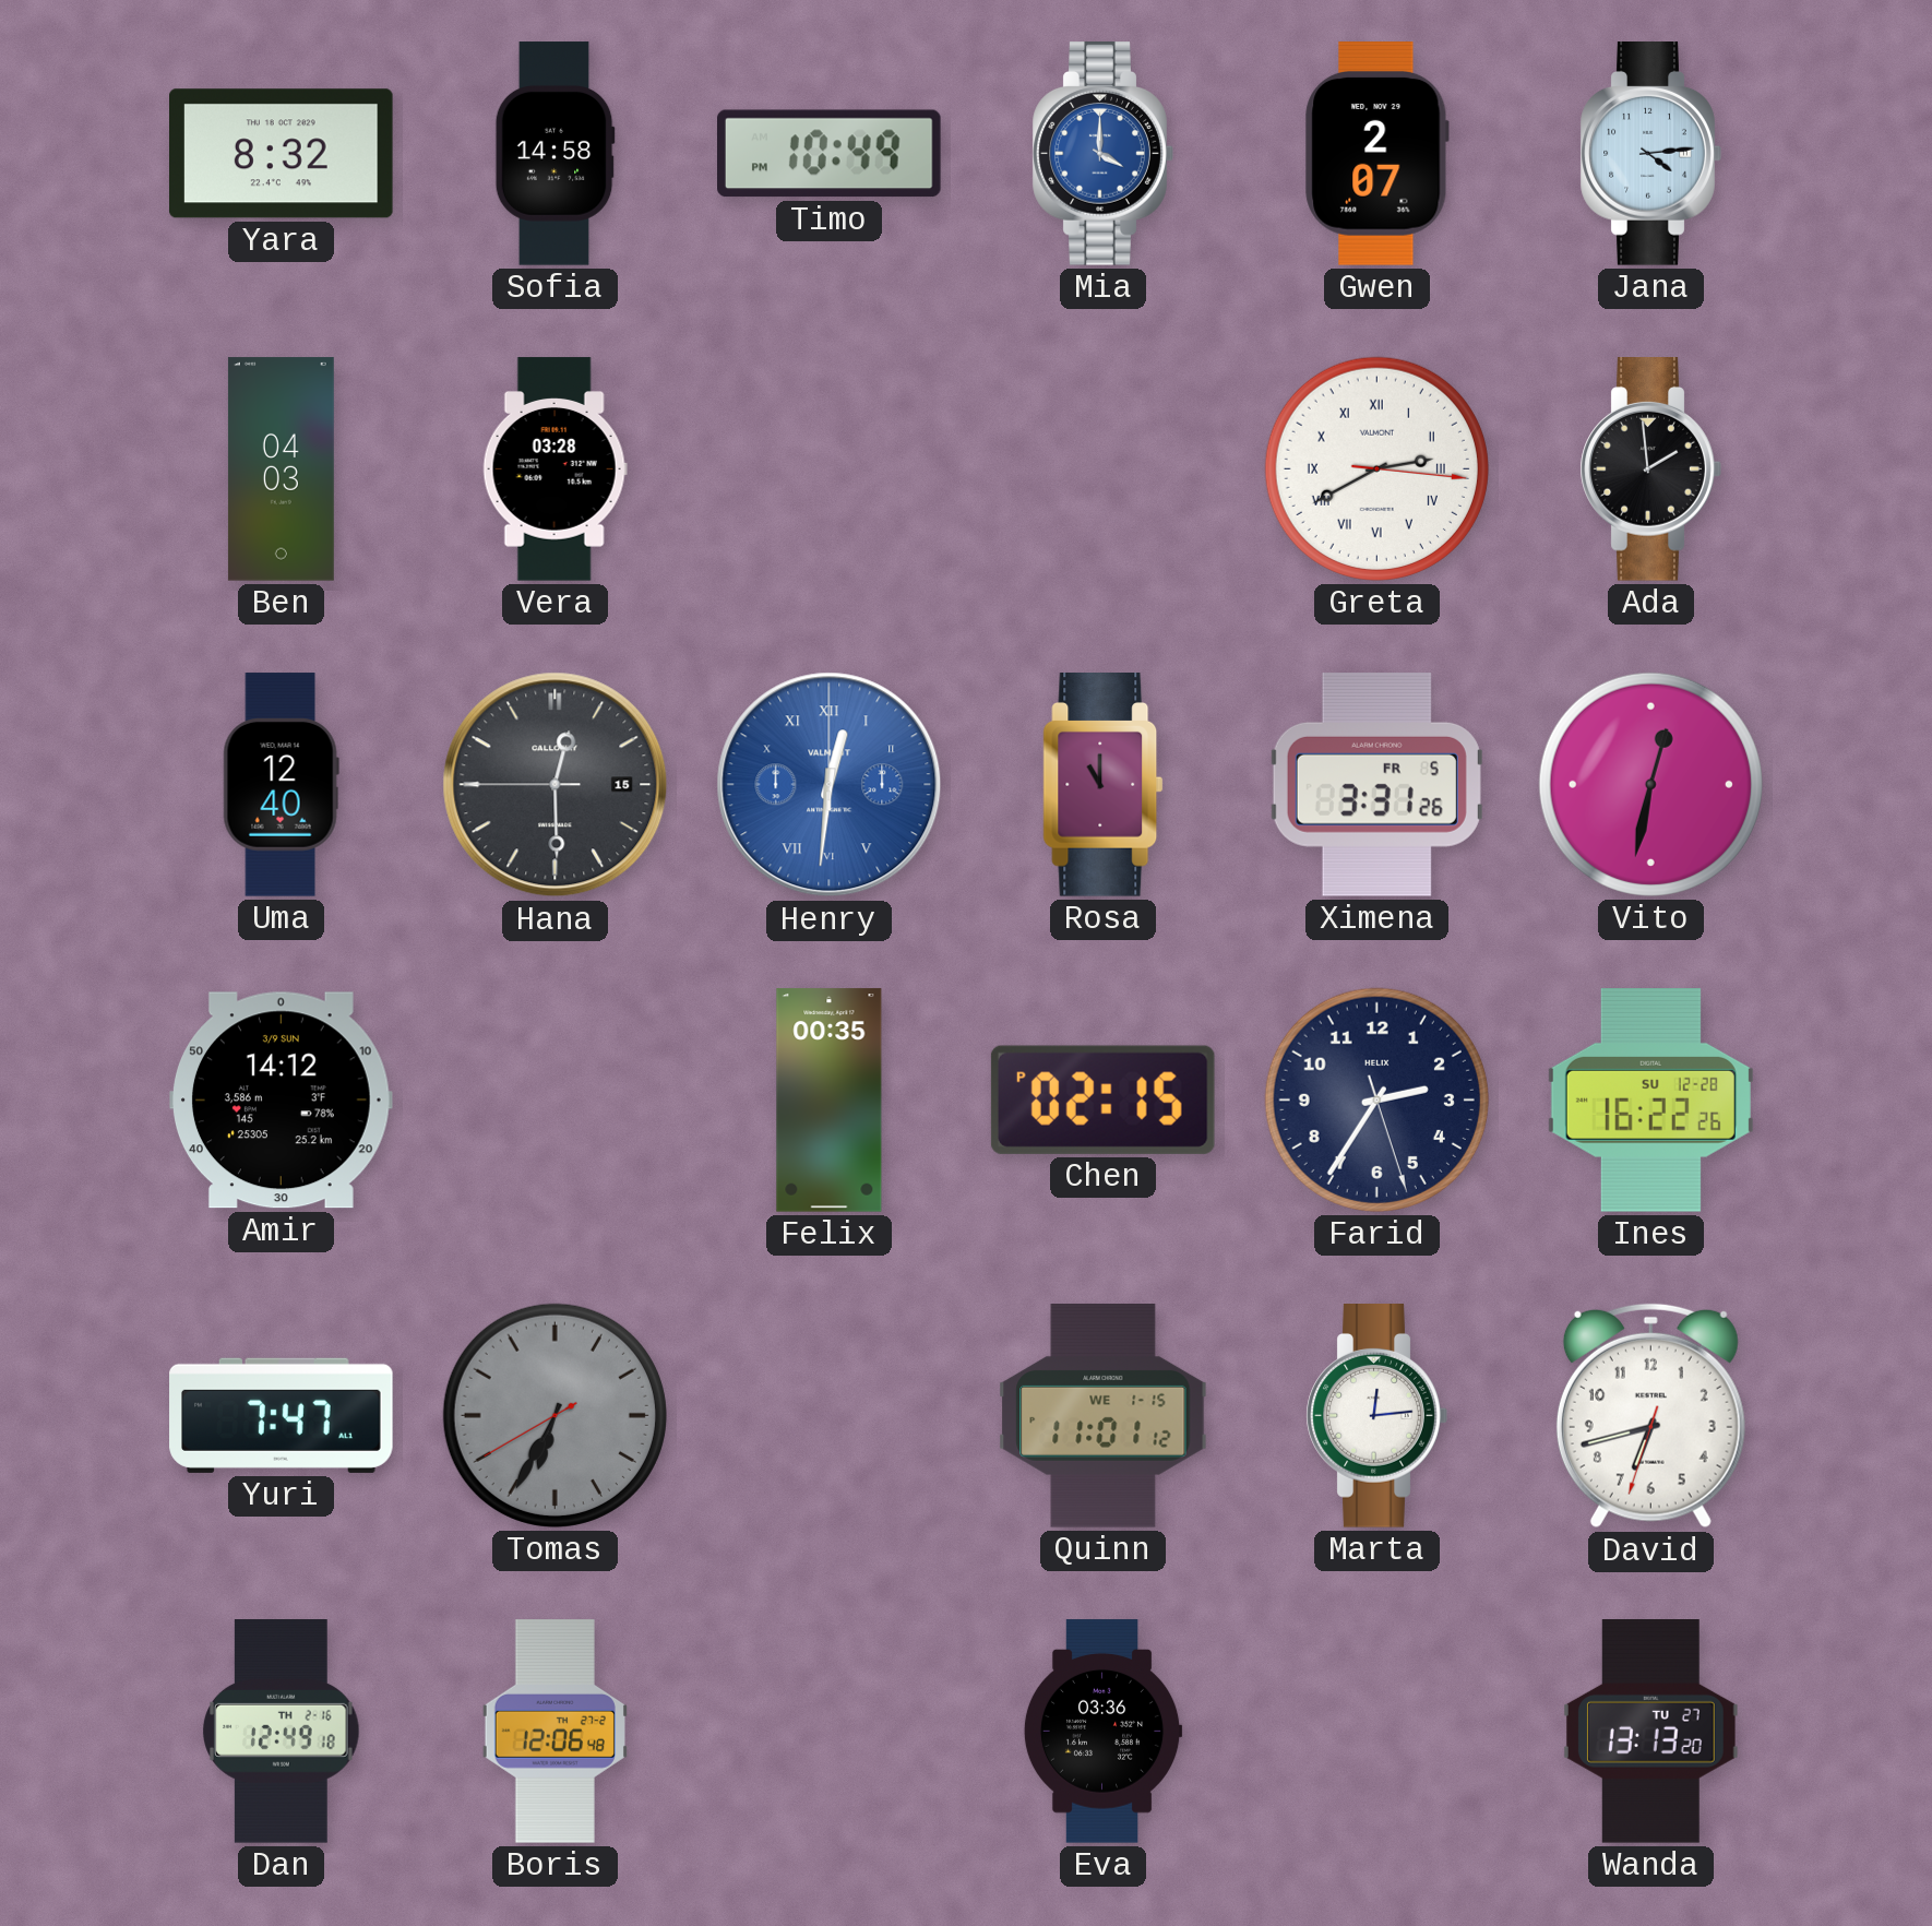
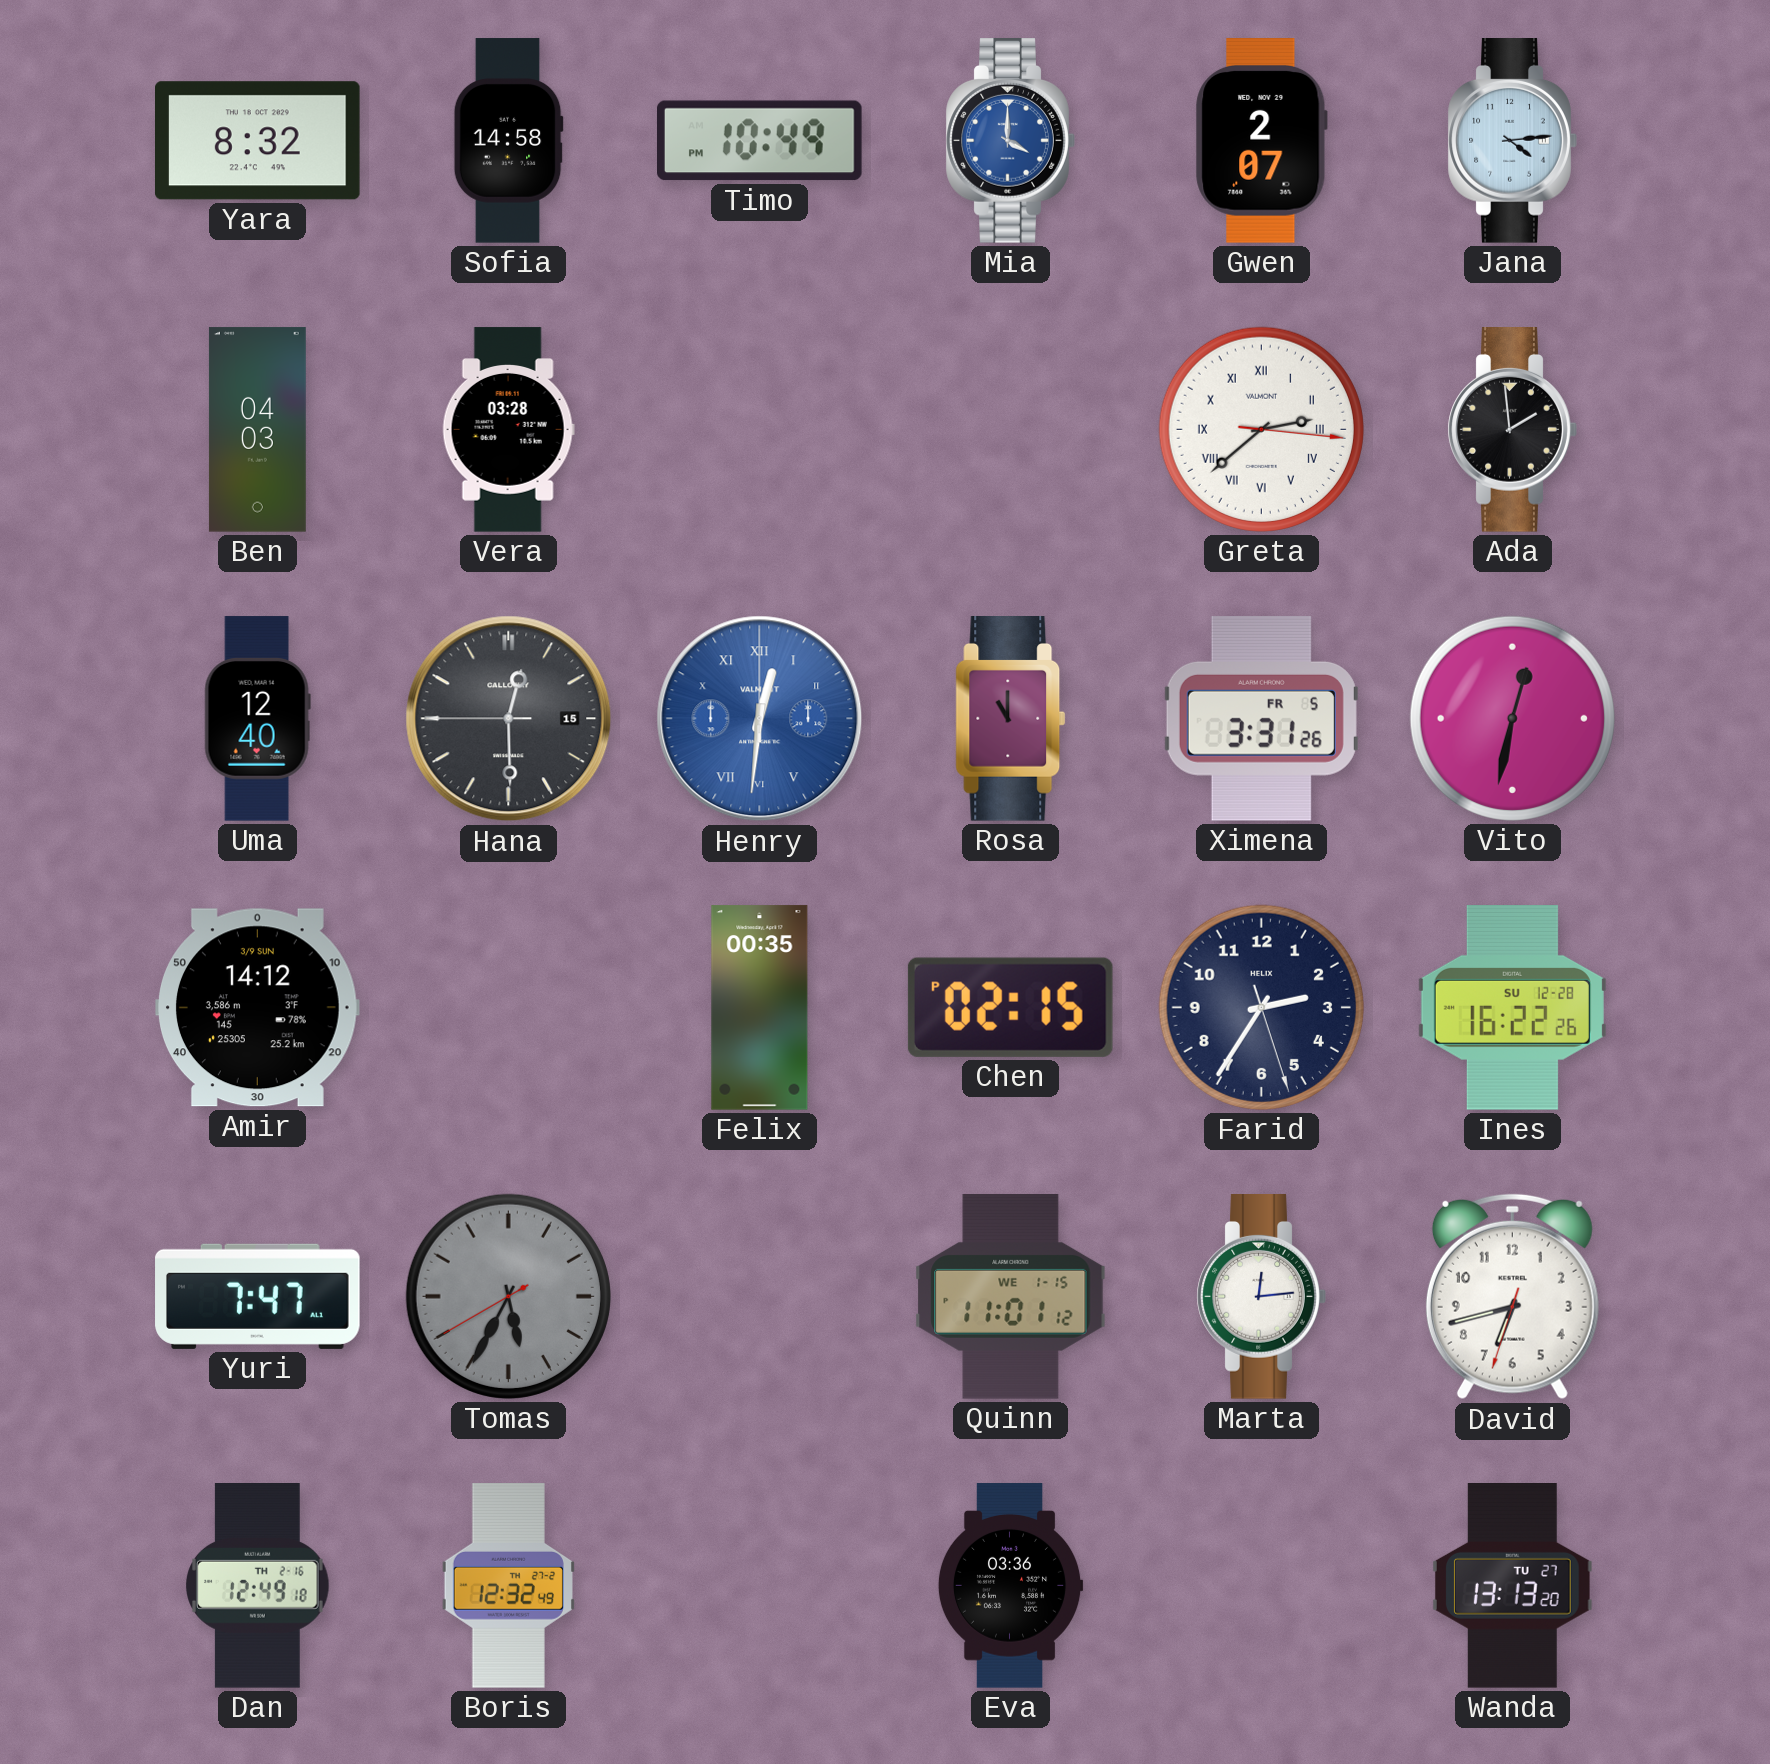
Greta: 2:40 -> 2:38
Tomas: 6:34 -> 5:34
Boris: 12:06 -> 12:32
